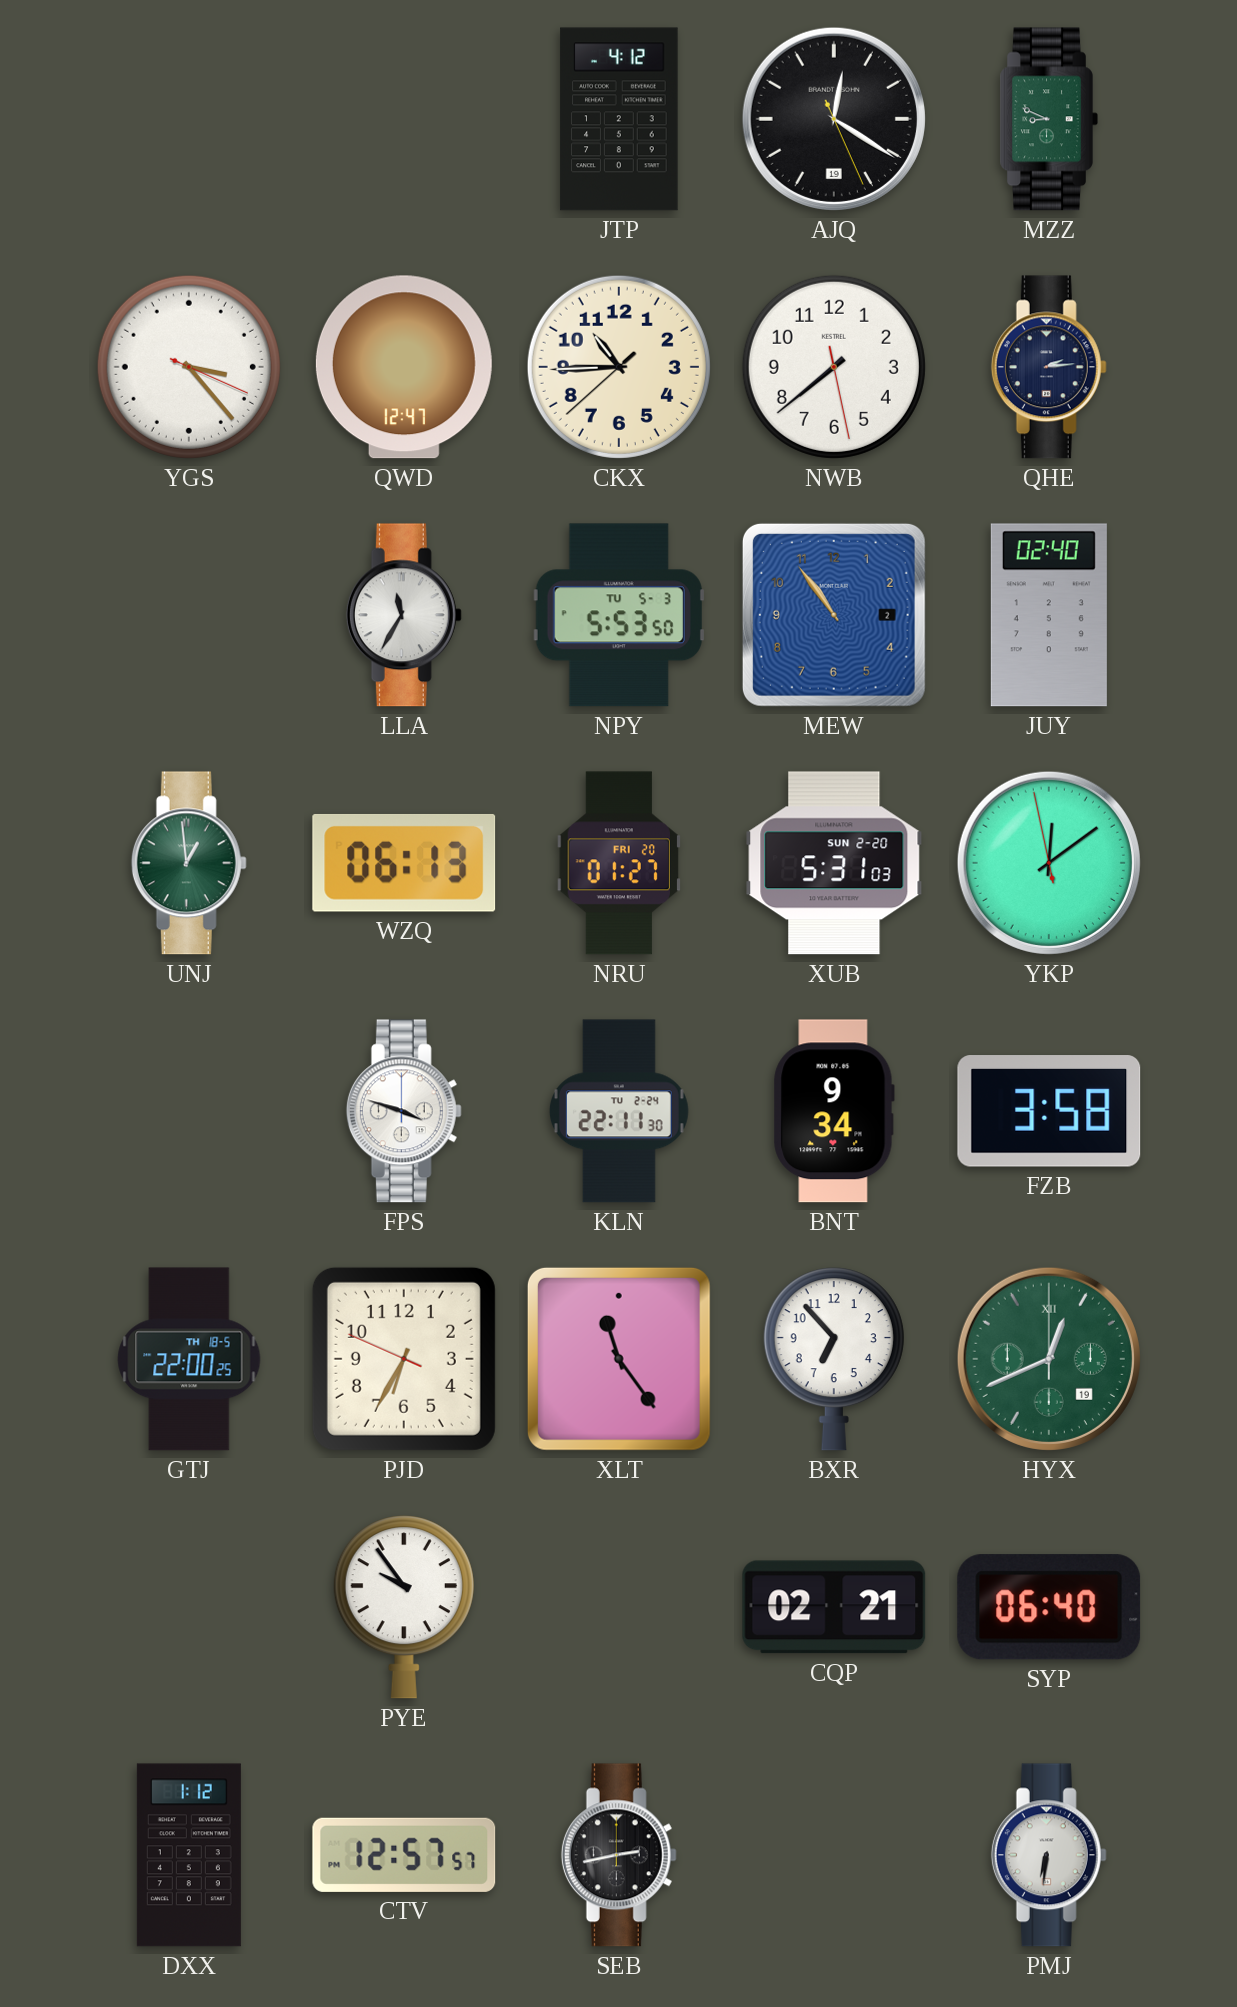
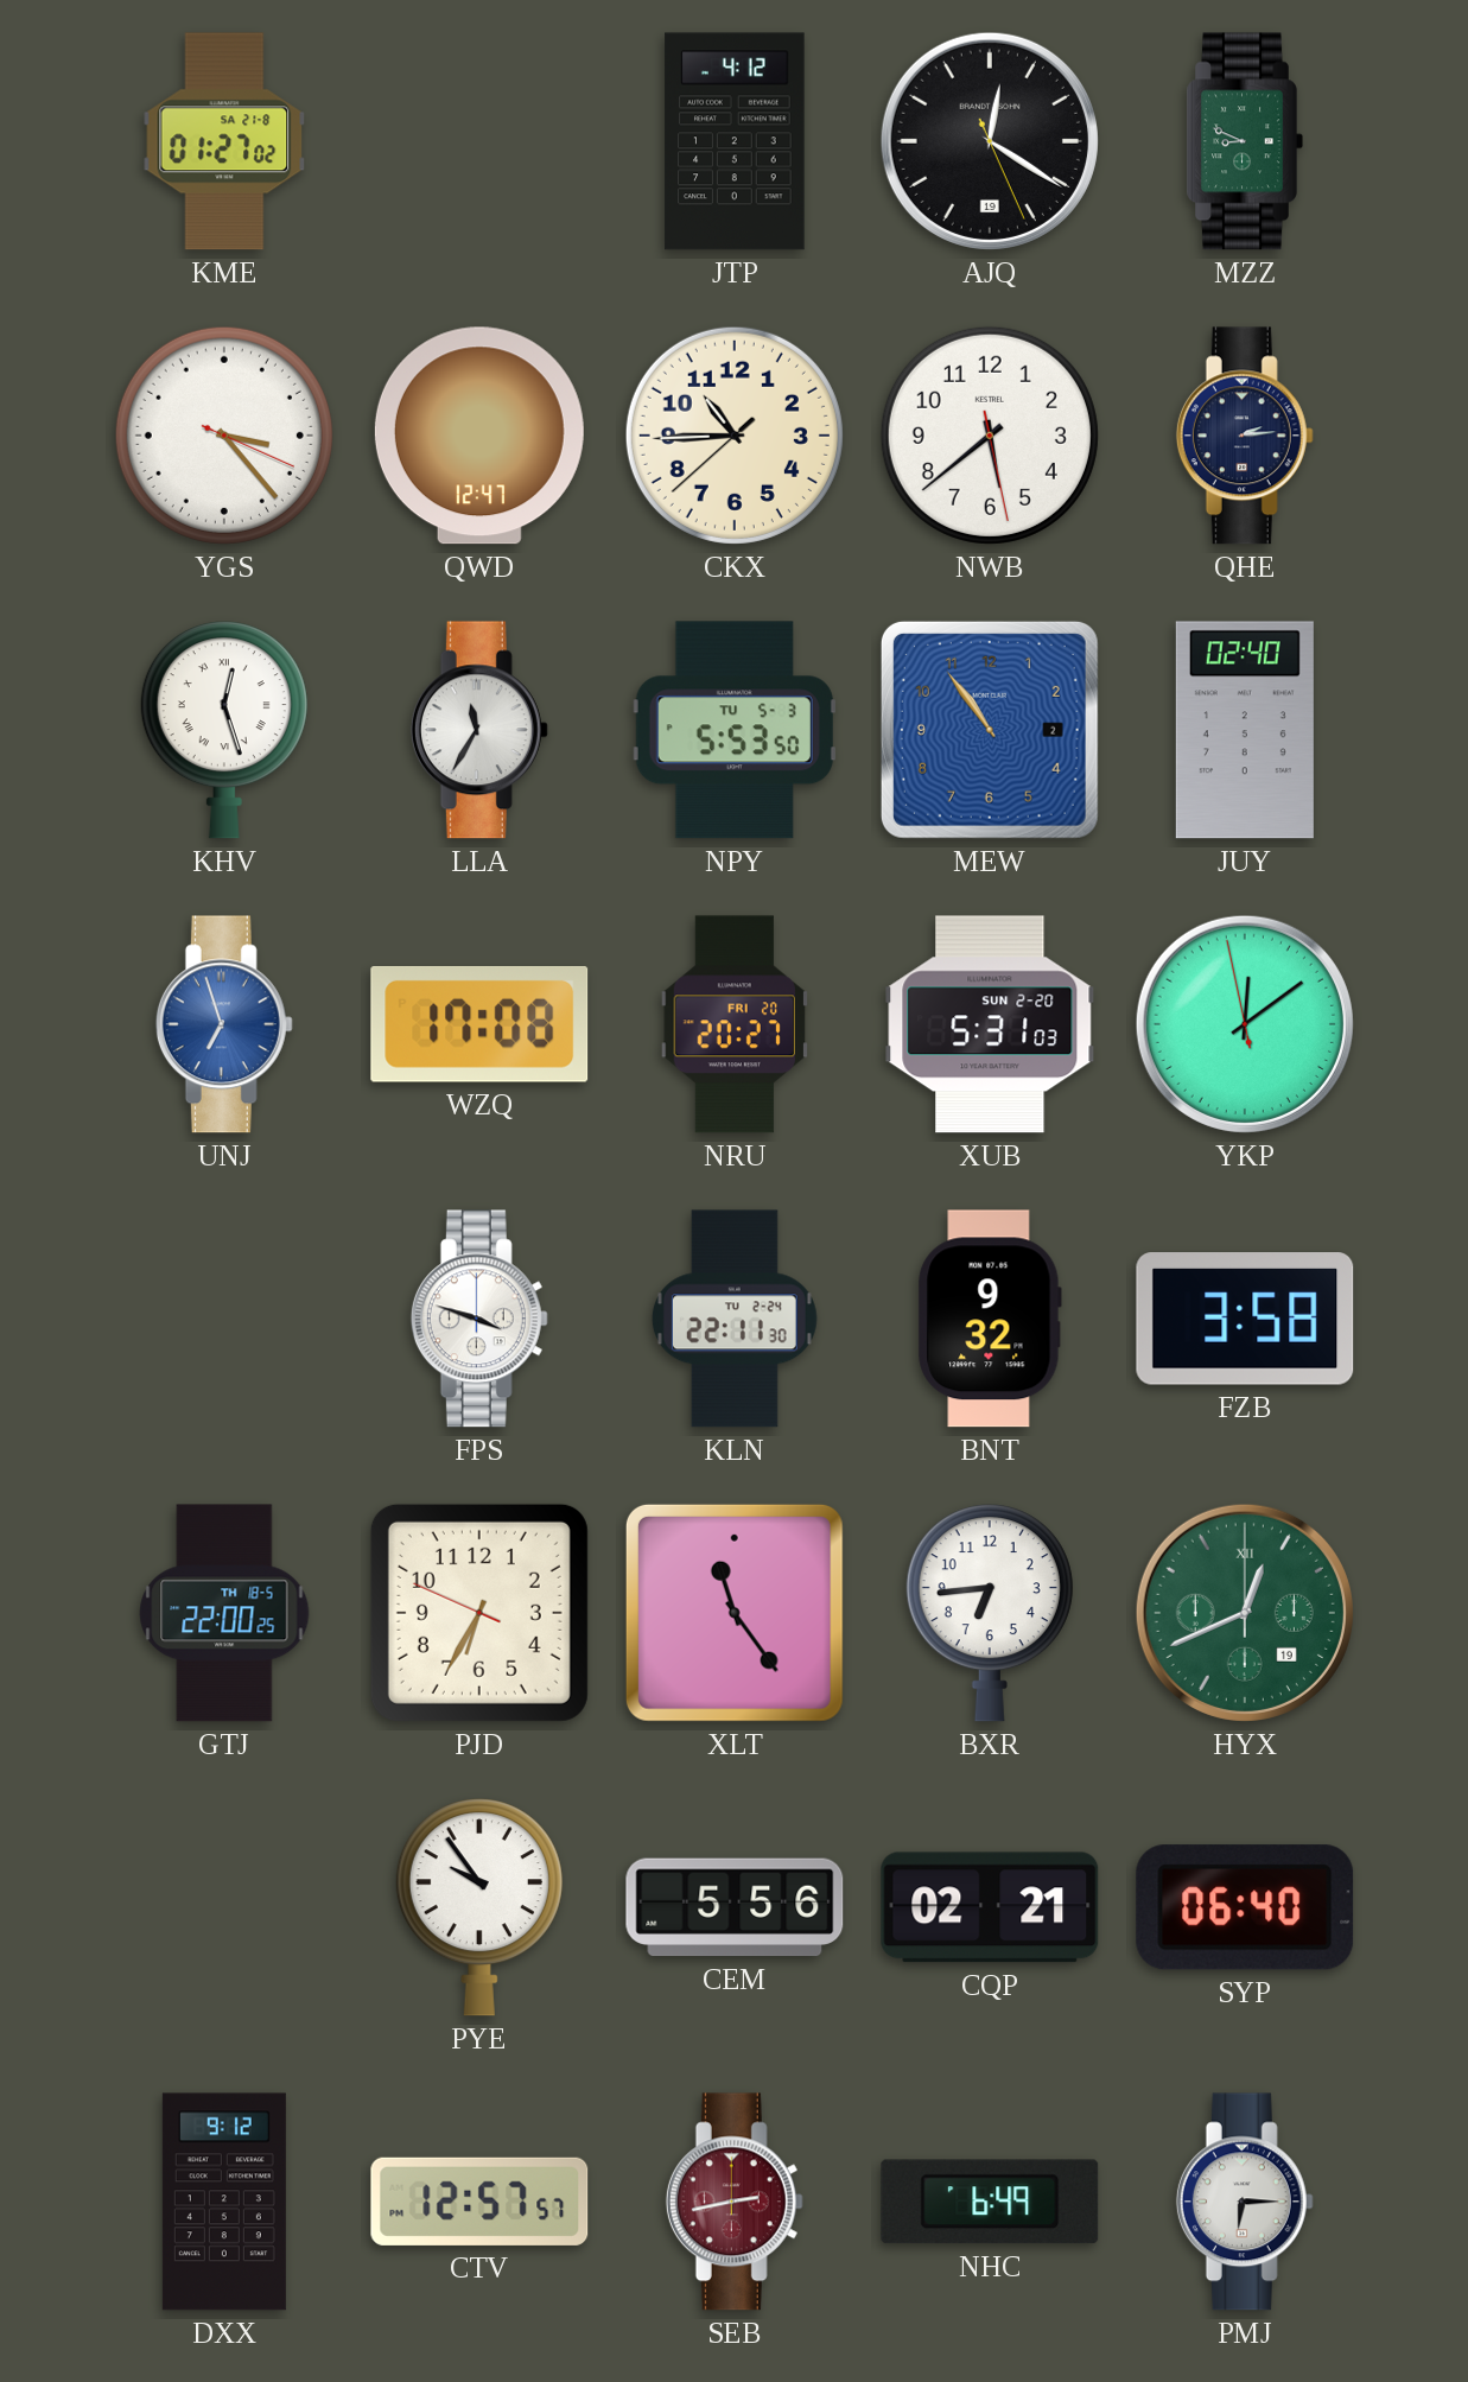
KME: none -> 01:27
NWB: 7:38 -> 5:38
KHV: none -> 12:27
UNJ: 12:59 -> 6:57
UNJ dial: green -> blue
WZQ: 06:13 -> 17:08
NRU: 01:27 -> 20:27
BNT: 9:34 -> 9:32
BXR: 6:53 -> 6:44
CEM: none -> 5:56
DXX: 1:12 -> 9:12
SEB dial: black -> burgundy
NHC: none -> 6:49
PMJ: 6:31 -> 6:15
